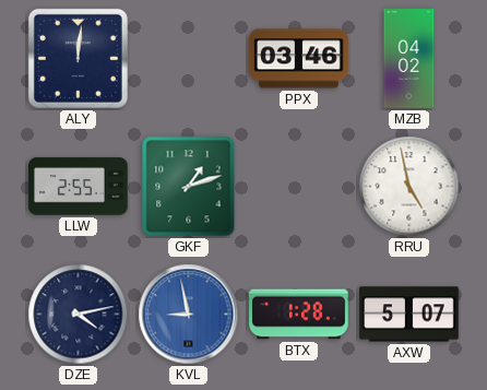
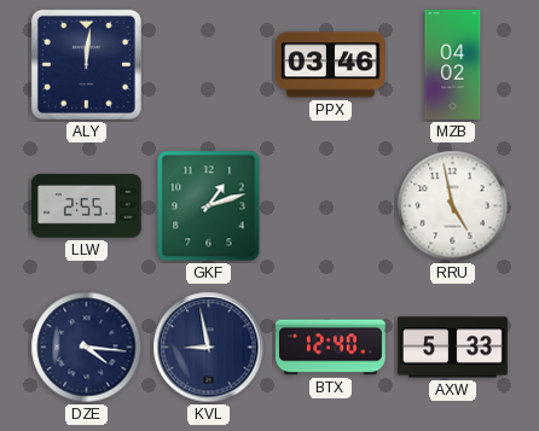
DZE: 4:13 -> 4:16
KVL dial: blue -> navy
BTX: 1:28 -> 12:40
AXW: 5:07 -> 5:33
